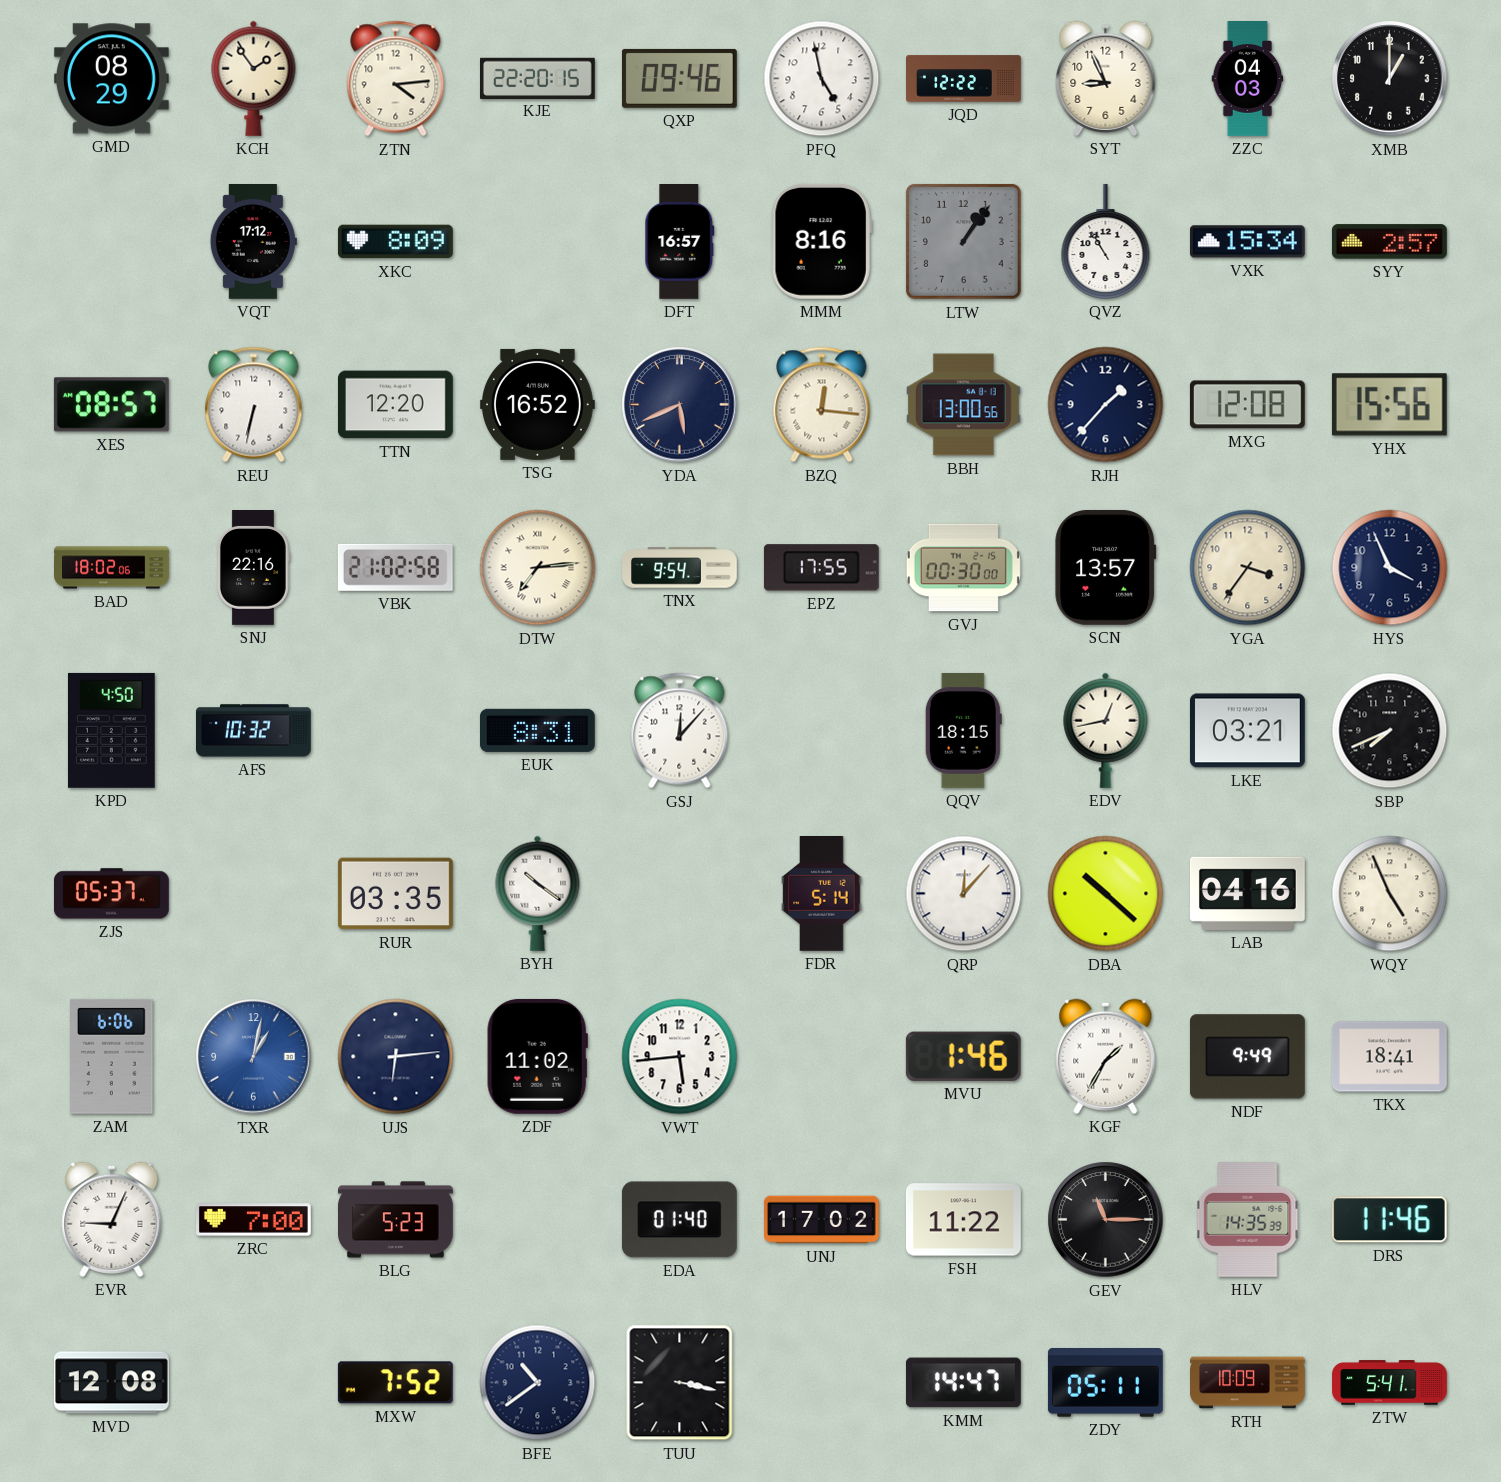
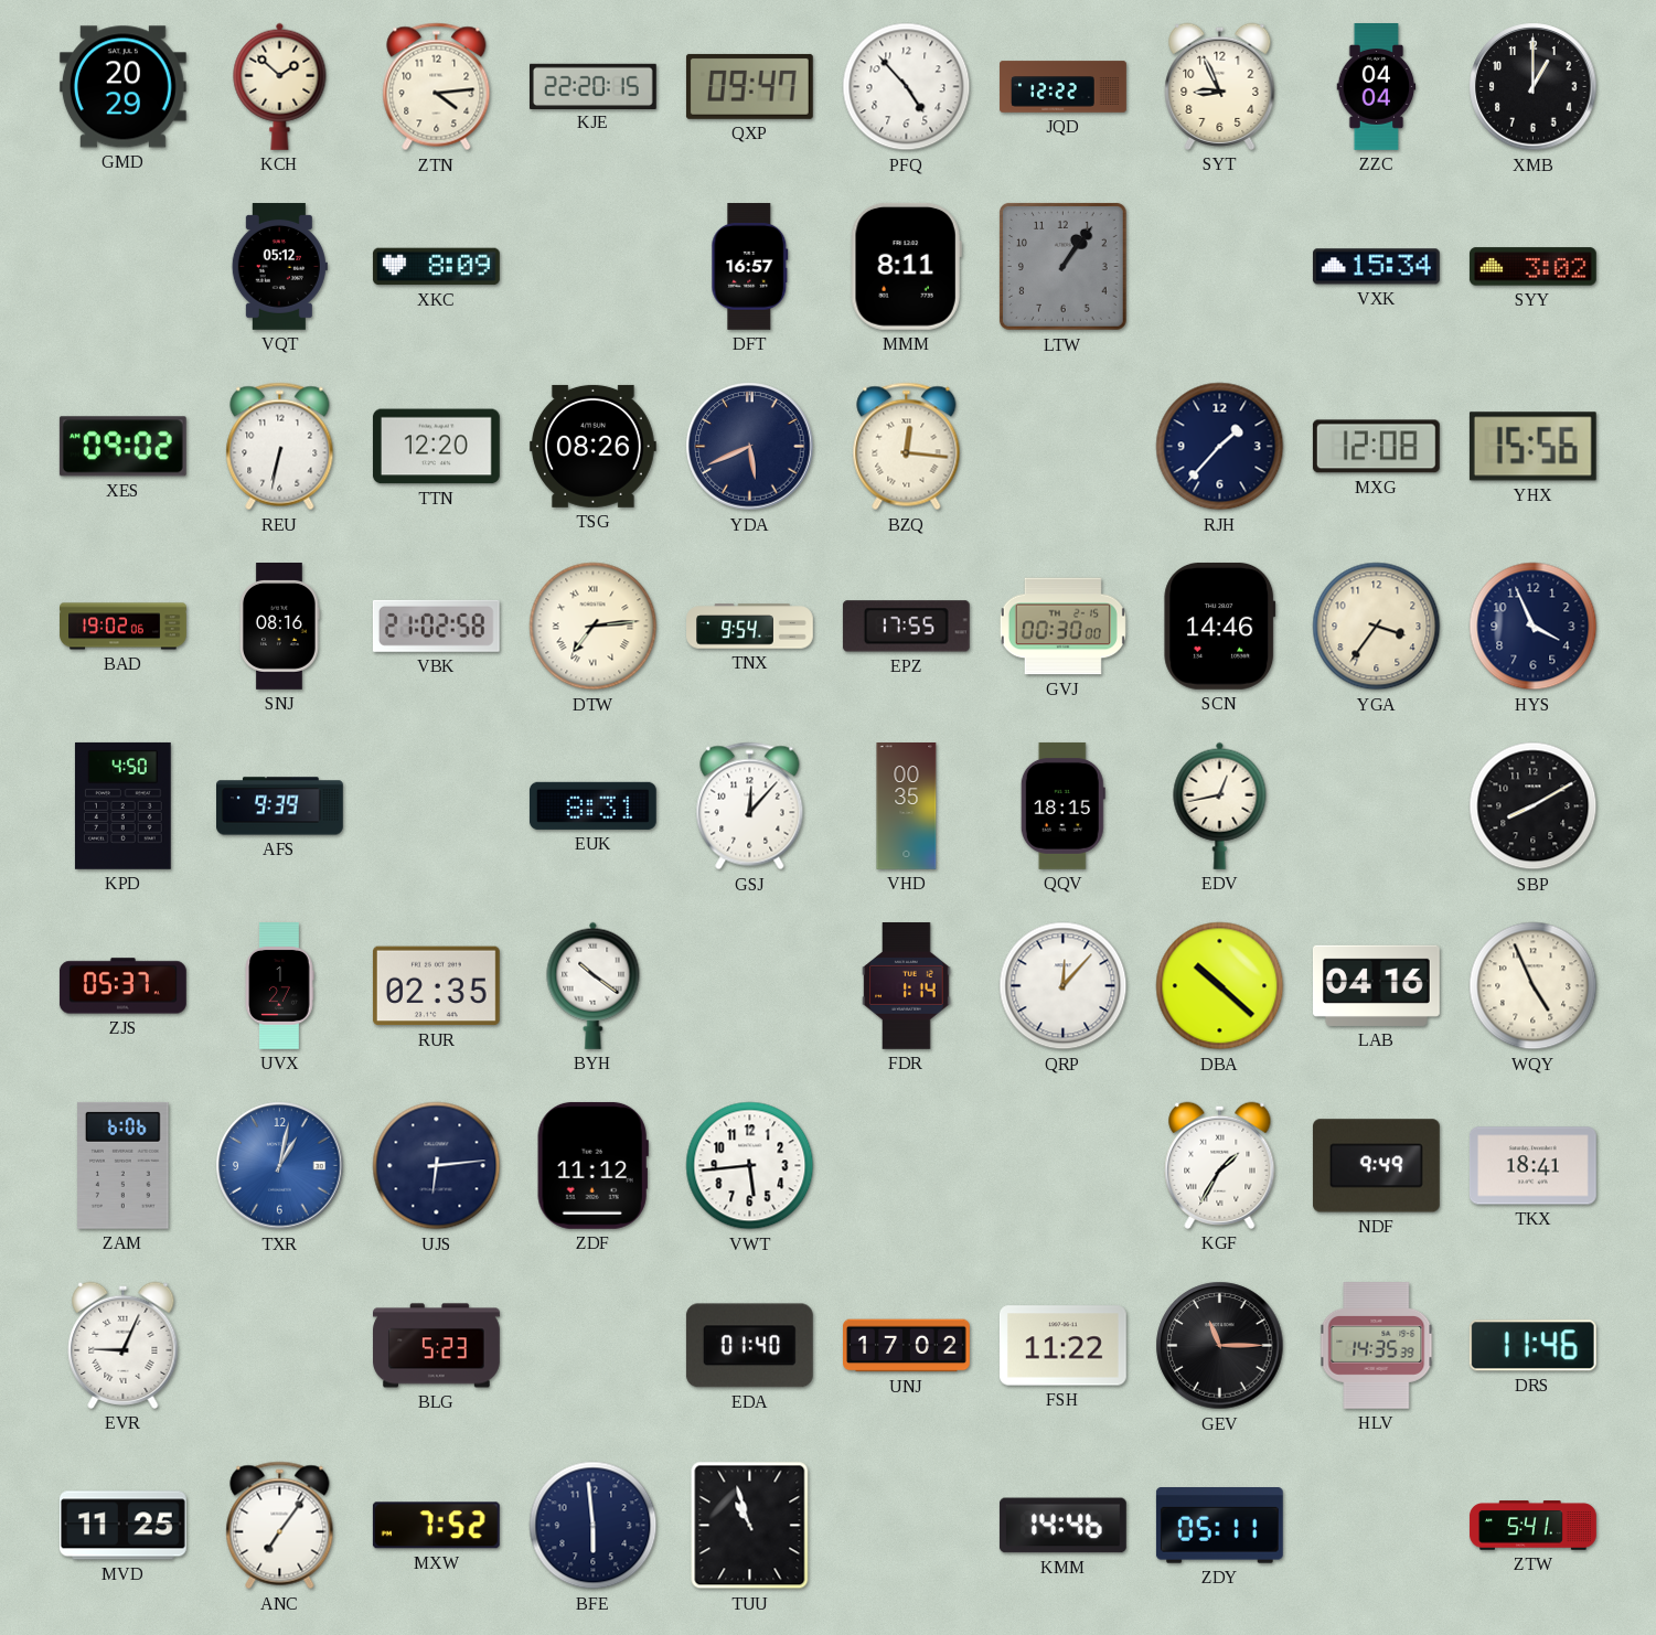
GMD: 08:29 -> 20:29
KCH: 1:54 -> 1:52
QXP: 09:46 -> 09:47
PFQ: 4:58 -> 4:53
ZZC: 04:03 -> 04:04
VQT: 17:12 -> 05:12
MMM: 8:16 -> 8:11
QVZ: 10:55 -> none
SYY: 2:57 -> 3:02
XES: 08:57 -> 09:02
TSG: 16:52 -> 08:26
BBH: 13:00 -> none
BAD: 18:02 -> 19:02
SNJ: 22:16 -> 08:16
SCN: 13:57 -> 14:46
AFS: 10:32 -> 9:39
VHD: none -> 00:35
LKE: 03:21 -> none
SBP: 7:41 -> 8:10
UVX: none -> 1:27
RUR: 03:35 -> 02:35
FDR: 5:14 -> 1:14
ZDF: 11:02 -> 11:12
MVU: 1:46 -> none
ZRC: 7:00 -> none
MVD: 12:08 -> 11:25
ANC: none -> 7:06
BFE: 10:39 -> 5:59
TUU: 3:17 -> 10:57
KMM: 14:47 -> 14:46
RTH: 10:09 -> none
